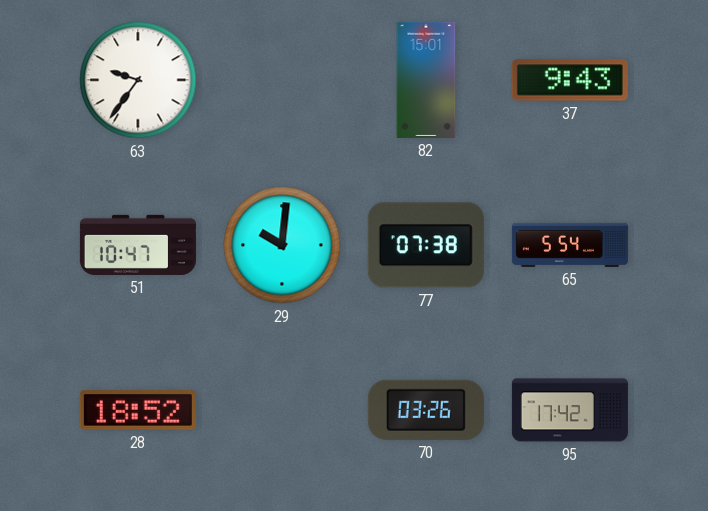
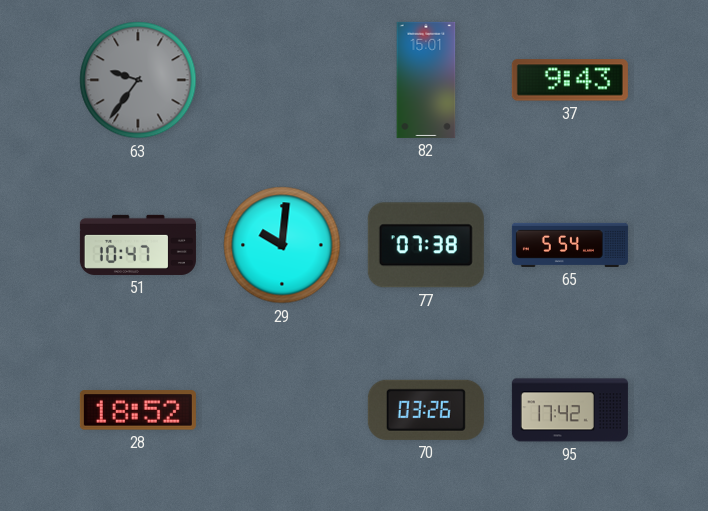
63 dial: white -> grey
